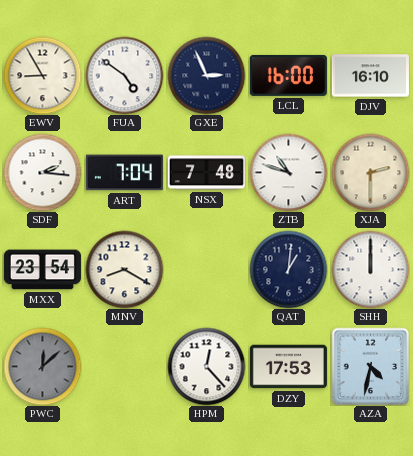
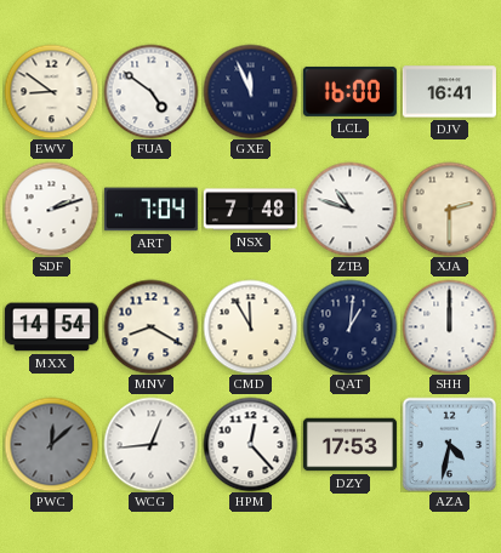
EWV: 8:55 -> 8:51
GXE: 2:56 -> 11:56
DJV: 16:10 -> 16:41
SDF: 2:16 -> 2:12
MXX: 23:54 -> 14:54
CMD: none -> 11:55
WCG: none -> 12:44
